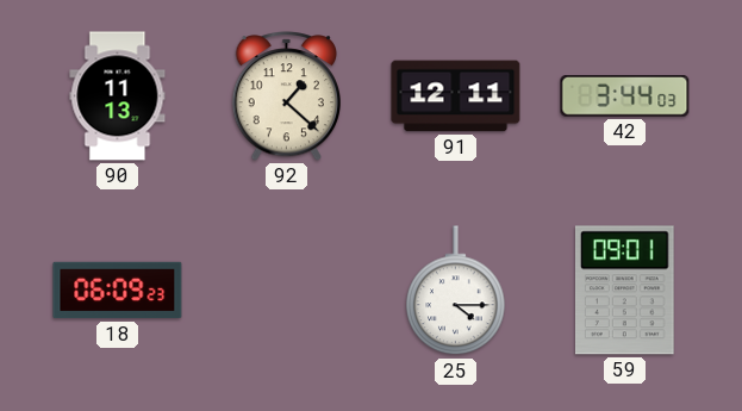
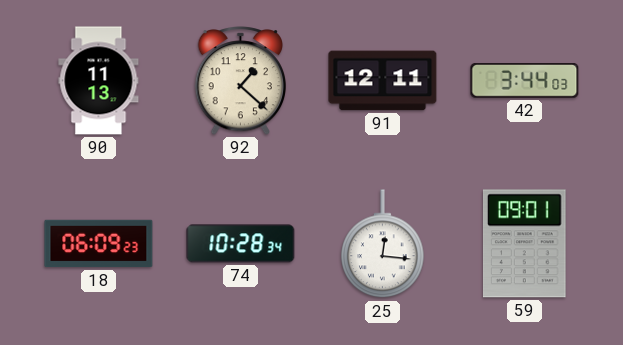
74: none -> 10:28
25: 4:15 -> 12:16
